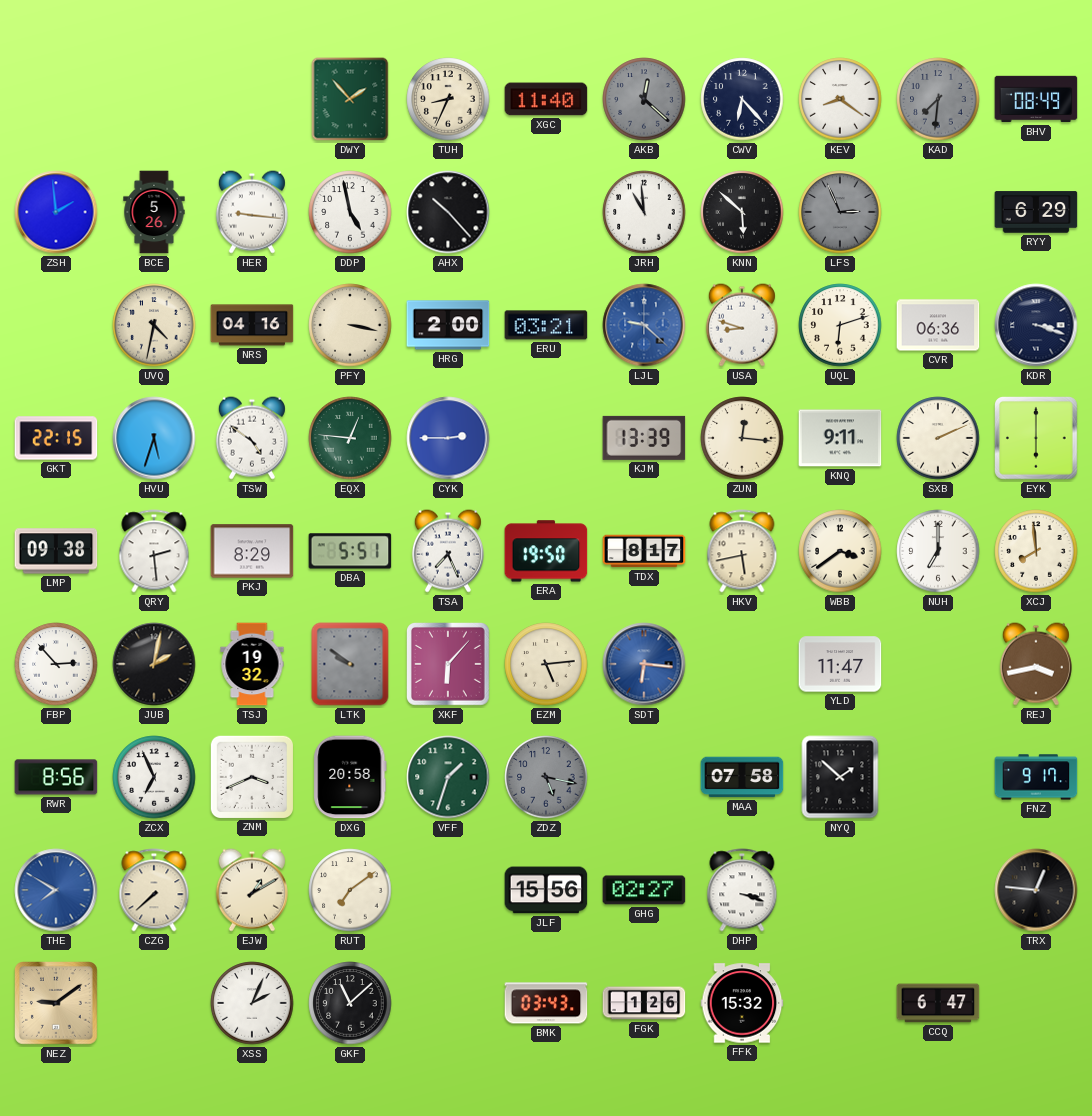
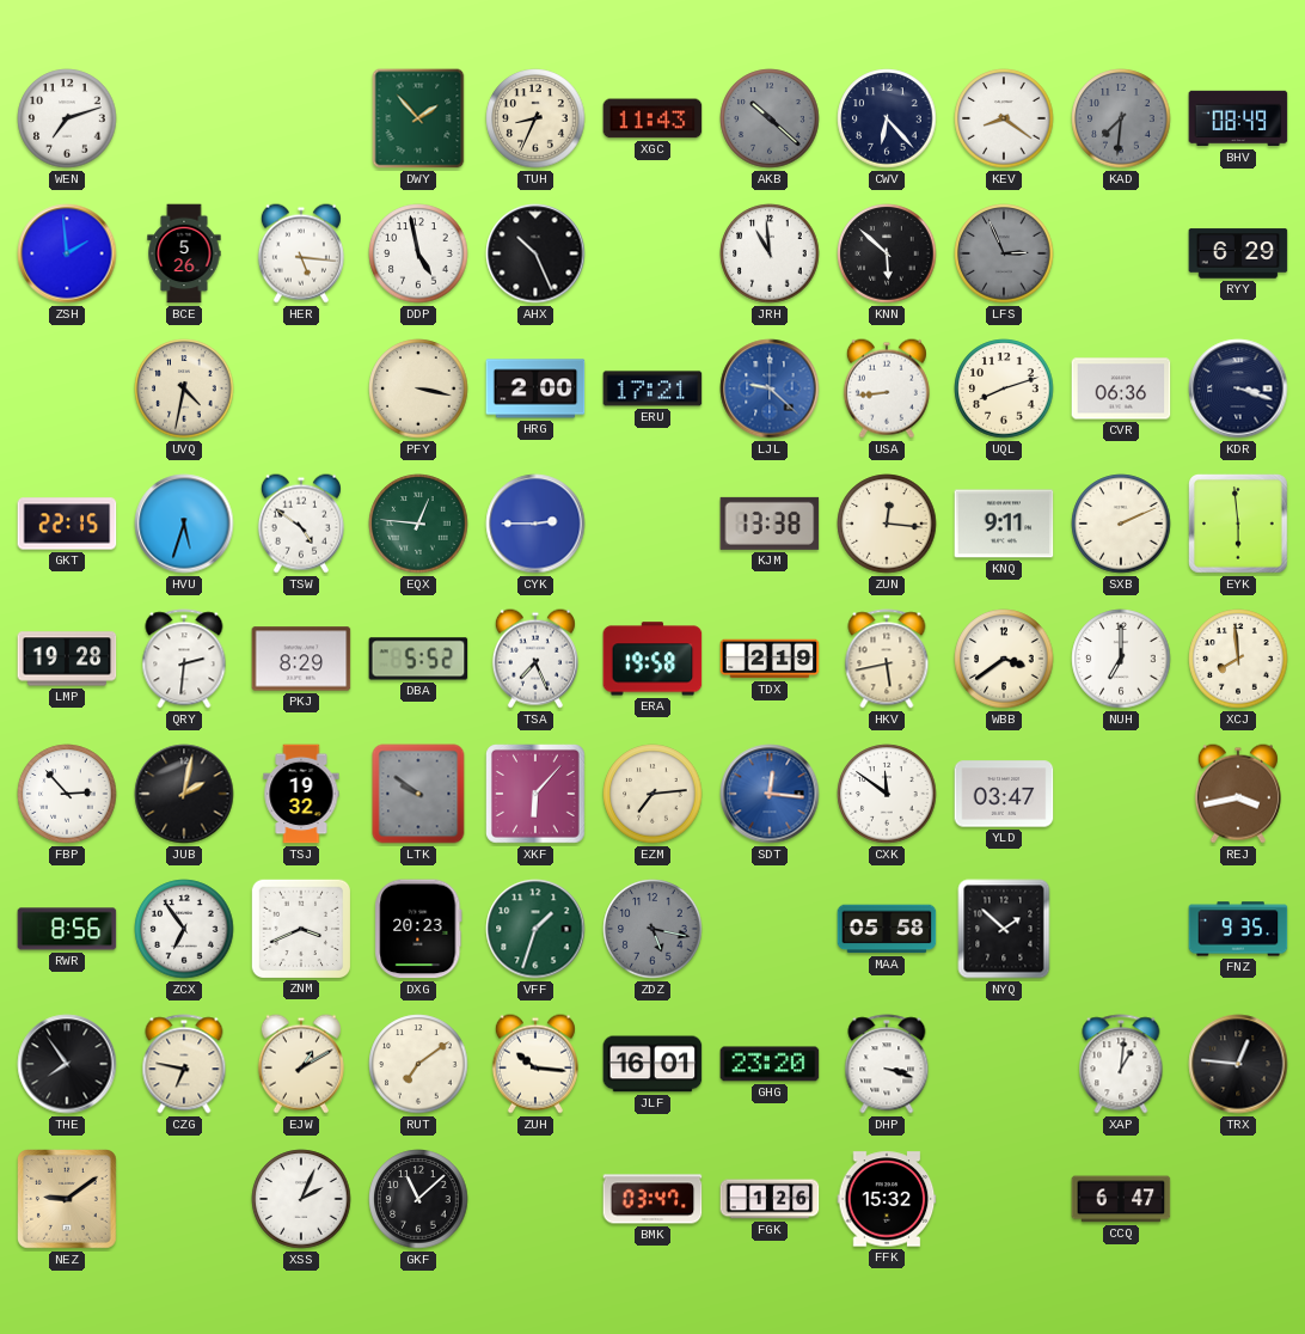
WEN: none -> 7:12
XGC: 11:40 -> 11:43
AKB: 12:22 -> 10:22
HER: 9:16 -> 5:16
AHX: 10:23 -> 10:26
NRS: 04:16 -> none
ERU: 03:21 -> 17:21
USA: 8:48 -> 8:44
UQL: 6:12 -> 8:12
KJM: 13:39 -> 13:38
EYK: 6:00 -> 5:59
LMP: 09:38 -> 19:28
QRY: 2:29 -> 2:31
DBA: 5:51 -> 5:52
ERA: 19:50 -> 19:58
TDX: 8:17 -> 2:19
EZM: 5:14 -> 7:14
SDT: 6:16 -> 12:16
CXK: none -> 11:51
YLD: 11:47 -> 03:47
ZCX: 6:56 -> 6:54
DXG: 20:58 -> 20:23
MAA: 07:58 -> 05:58
FNZ: 9:17 -> 9:35
THE: 7:50 -> 7:54
THE dial: blue -> black
CZG: 7:38 -> 6:47
ZUH: none -> 10:16
JLF: 15:56 -> 16:01
GHG: 02:27 -> 23:20
XAP: none -> 1:01
BMK: 03:43 -> 03:47
